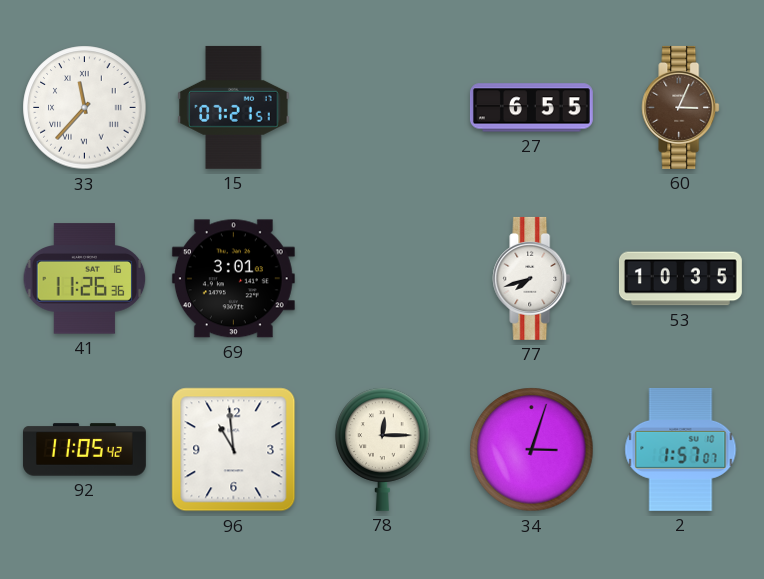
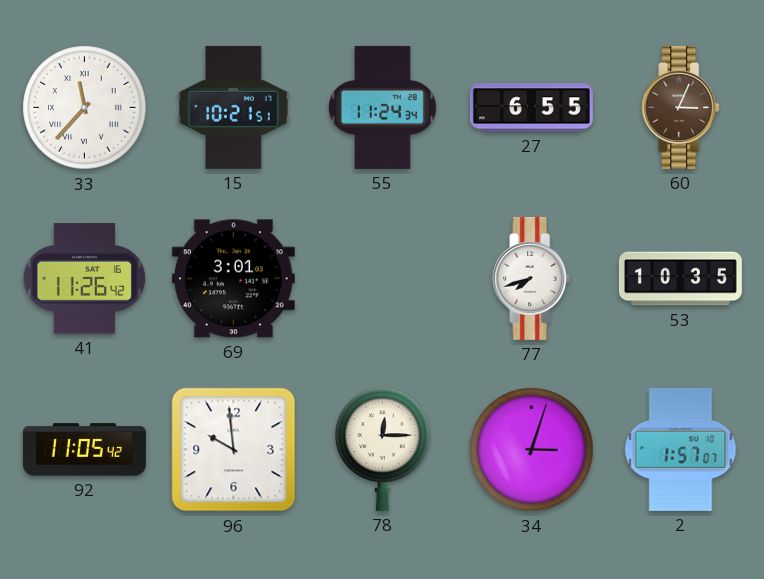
15: 07:21 -> 10:21
55: none -> 11:24
41: 11:26:36 -> 11:26:42
96: 10:59 -> 9:59
